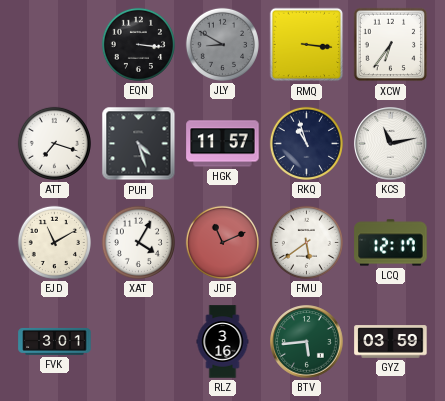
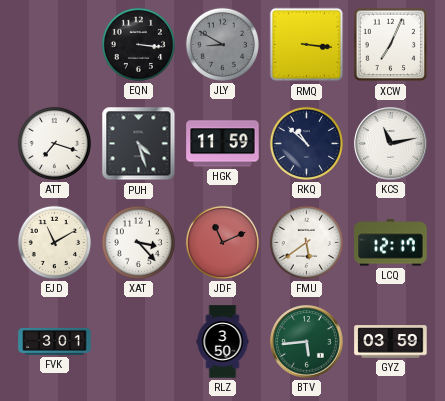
XCW: 6:36 -> 7:04
HGK: 11:57 -> 11:59
RKQ: 10:57 -> 10:52
XAT: 4:05 -> 3:23
RLZ: 3:16 -> 3:50
